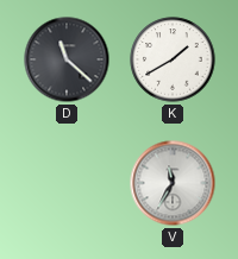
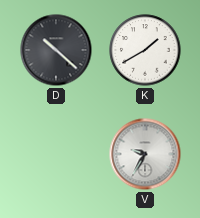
D: 11:22 -> 10:22
V: 11:35 -> 9:35
